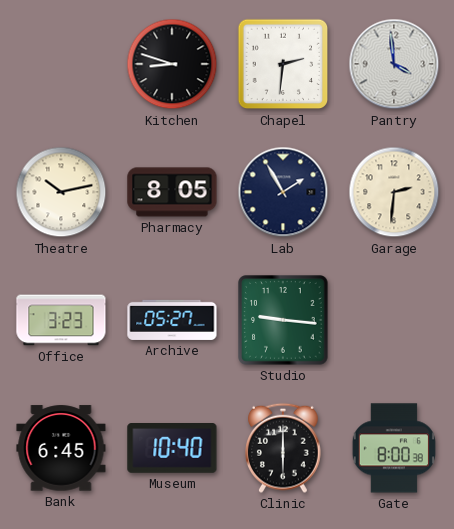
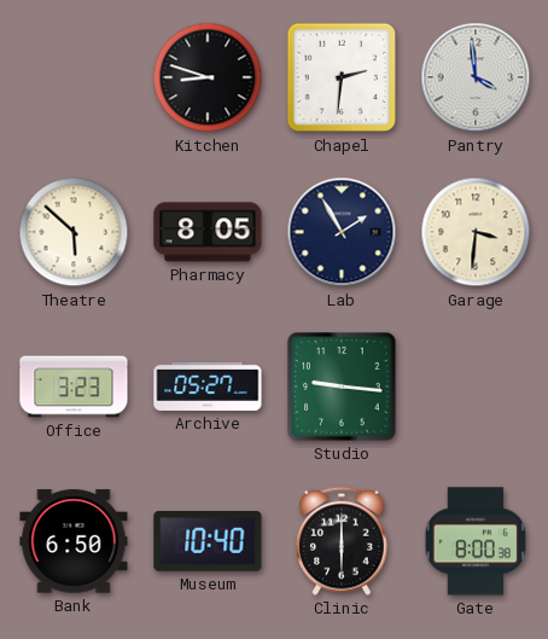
Theatre: 10:13 -> 5:52
Garage: 2:31 -> 3:31
Bank: 6:45 -> 6:50
